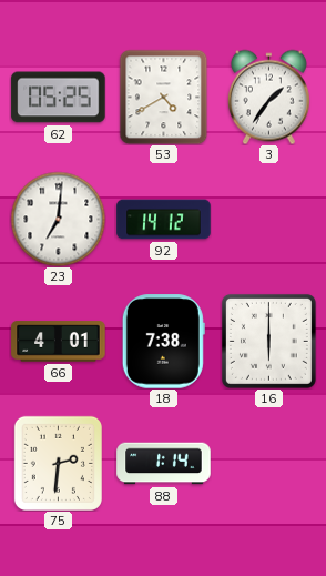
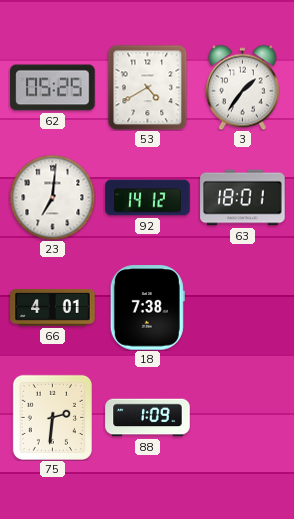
63: none -> 18:01
16: 6:00 -> none
88: 1:14 -> 1:09
